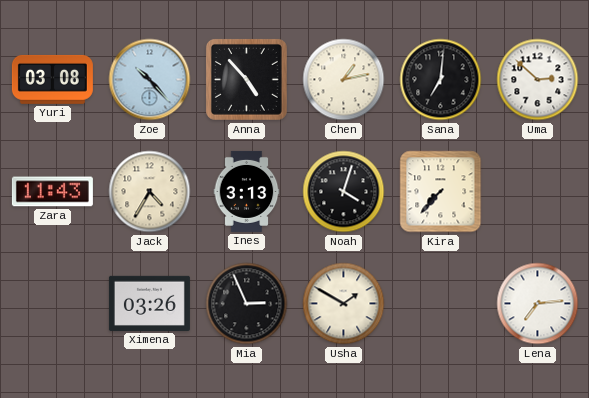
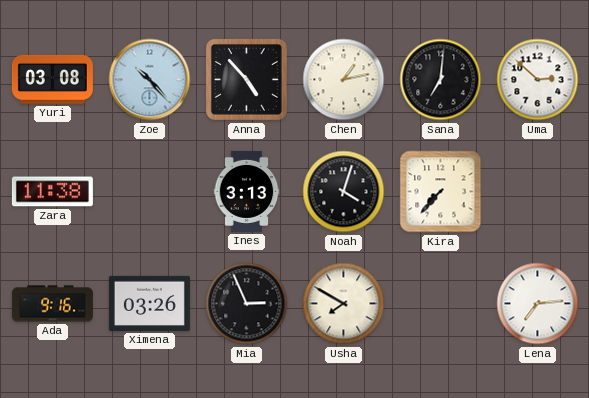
Zara: 11:43 -> 11:38
Jack: 4:35 -> none
Ada: none -> 9:16
Usha: 1:50 -> 7:50
